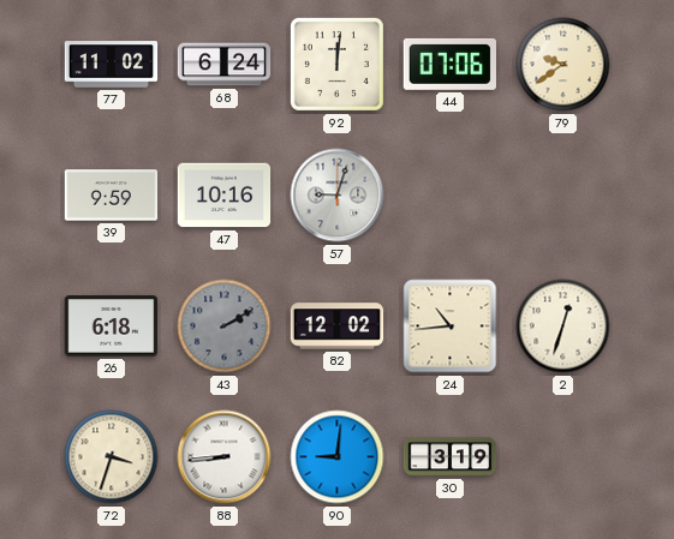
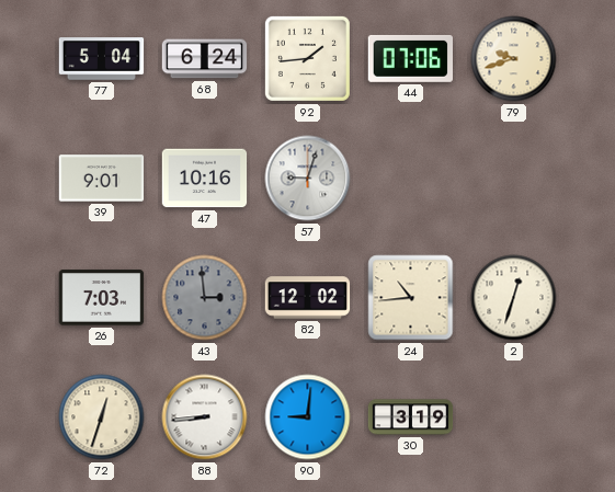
77: 11:02 -> 5:04
92: 12:01 -> 1:44
79: 9:39 -> 9:42
39: 9:59 -> 9:01
26: 6:18 -> 7:03
43: 2:10 -> 2:59
72: 3:33 -> 12:33
